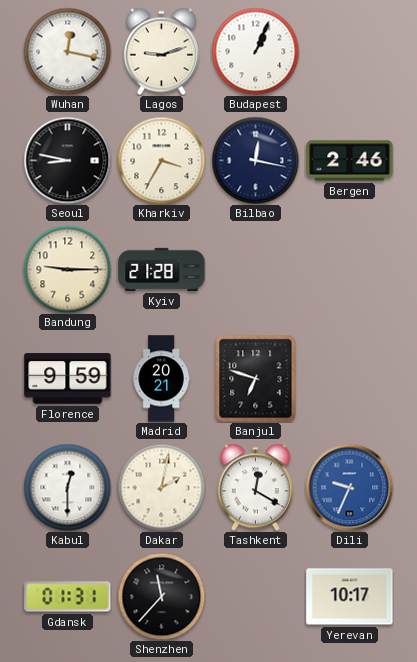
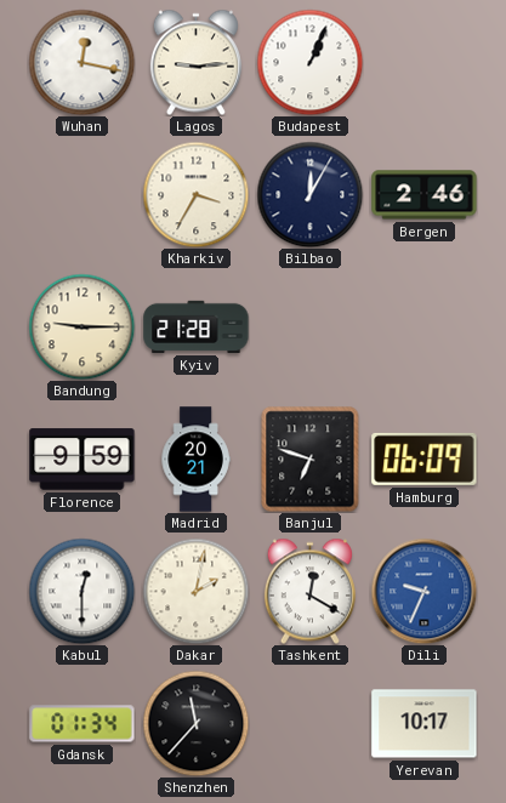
Lagos: 9:12 -> 9:14
Seoul: 8:47 -> none
Bilbao: 12:17 -> 12:05
Hamburg: none -> 06:09
Gdansk: 01:31 -> 01:34
